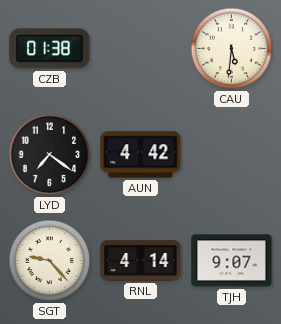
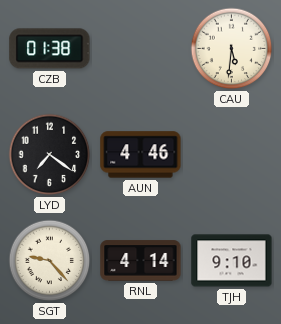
AUN: 4:42 -> 4:46
TJH: 9:07 -> 9:10
